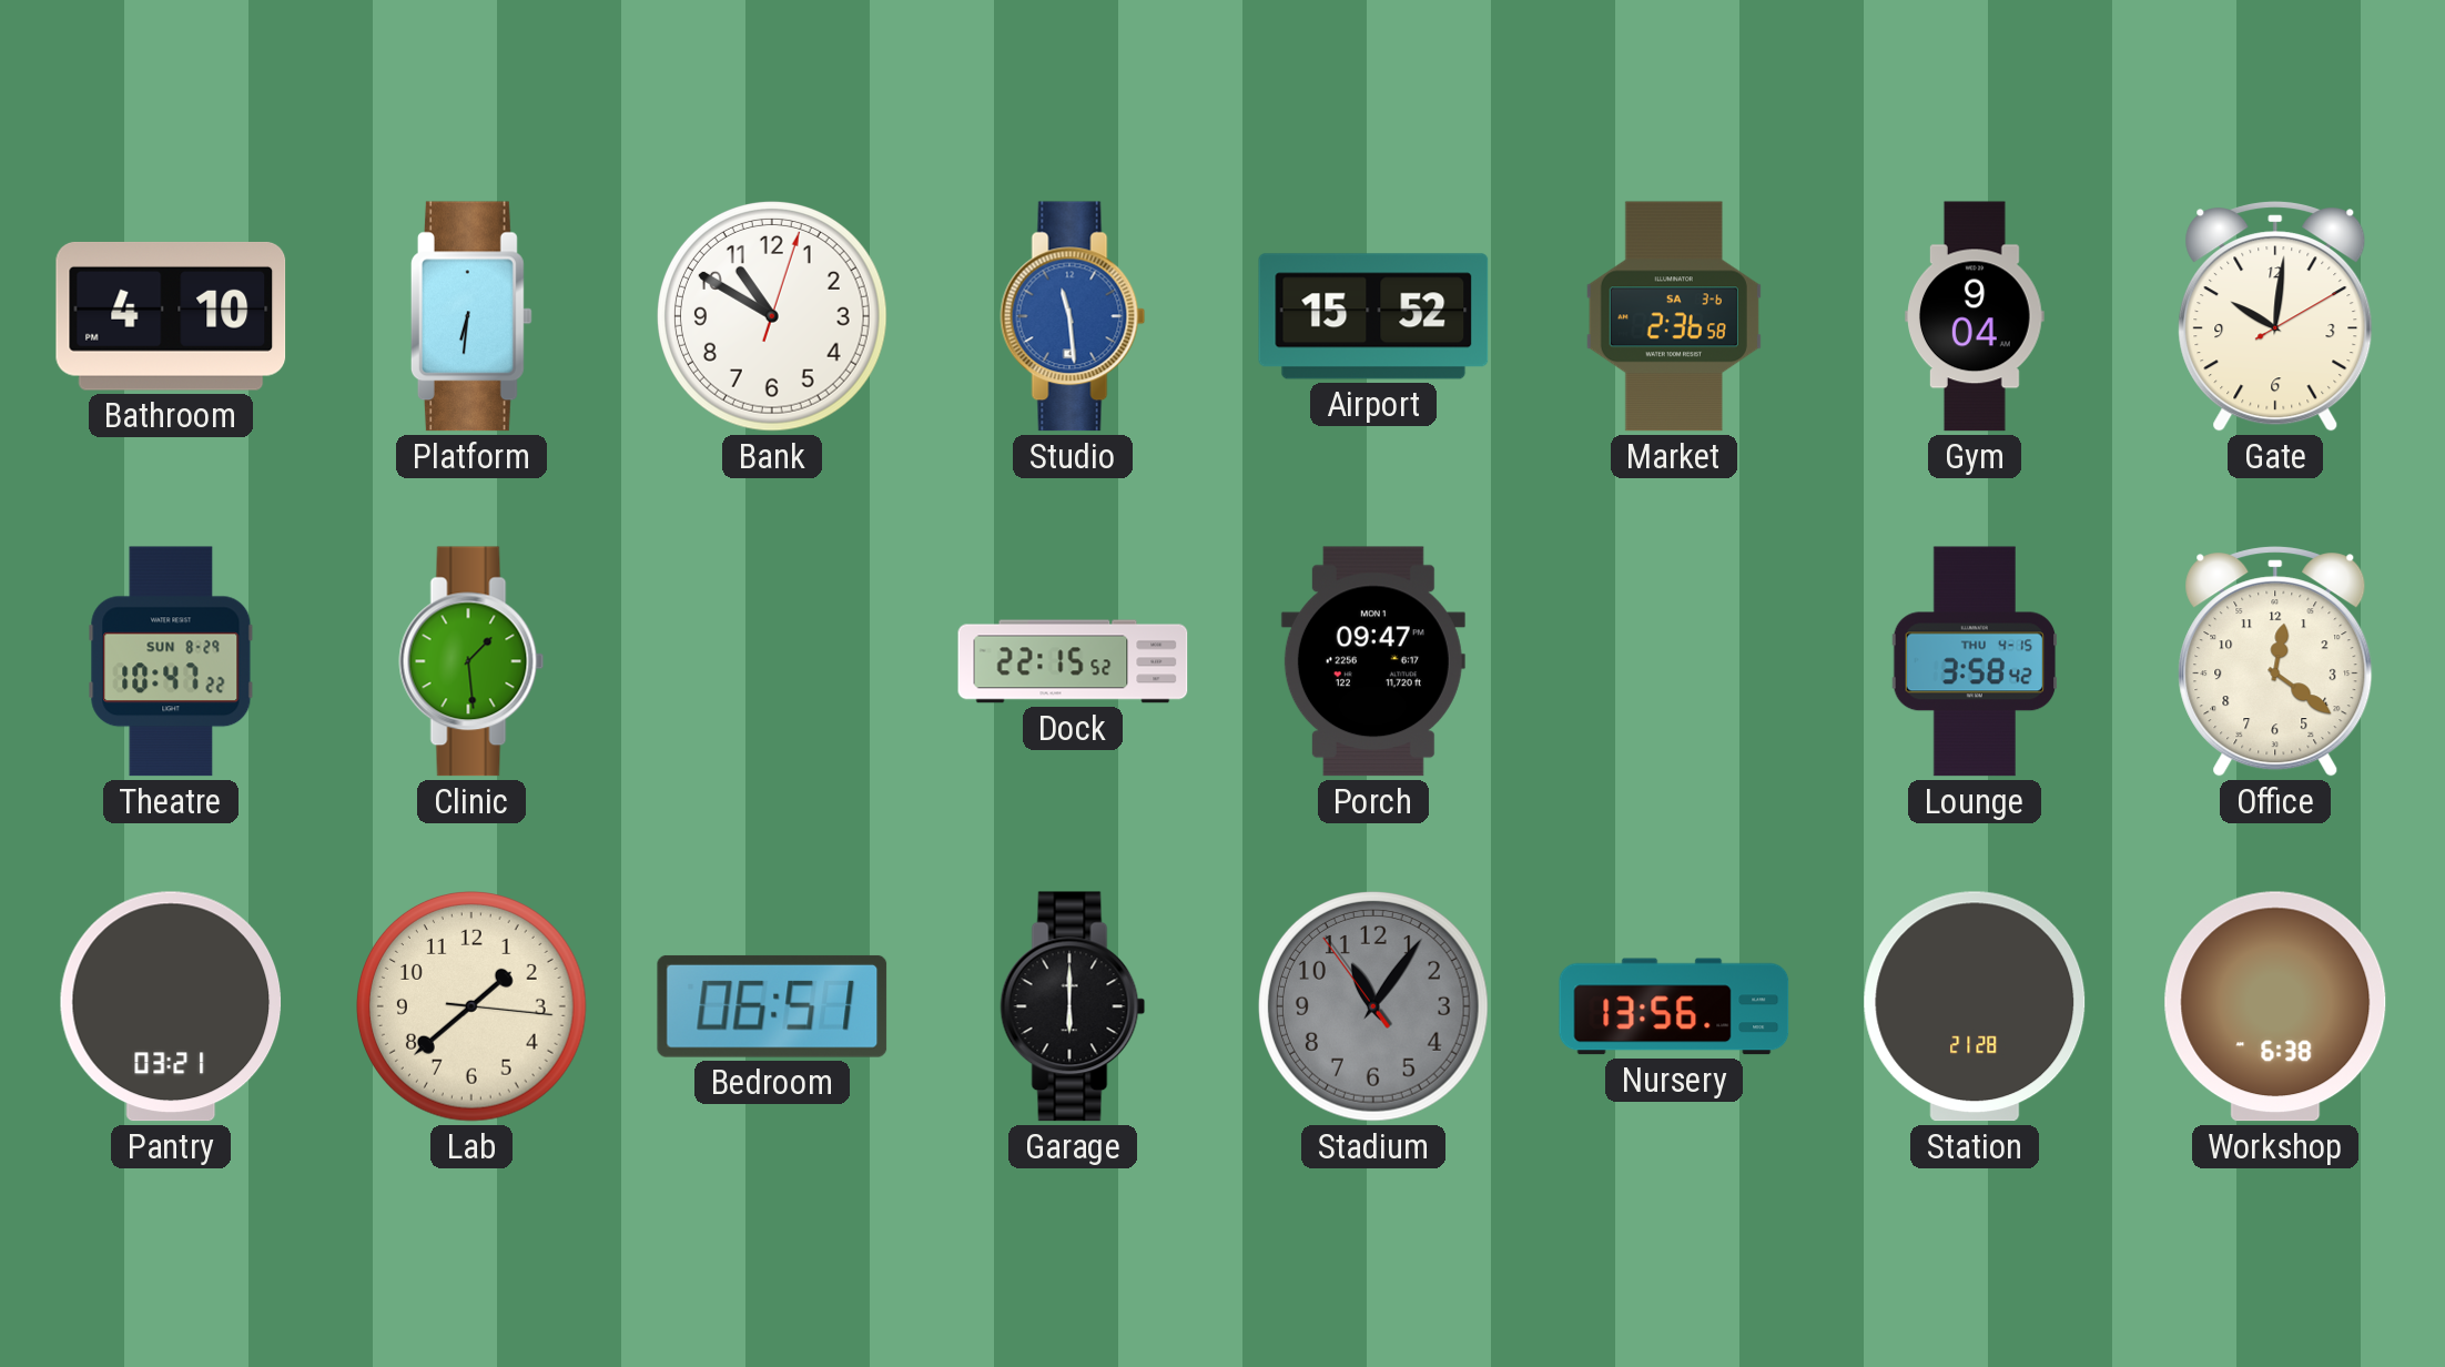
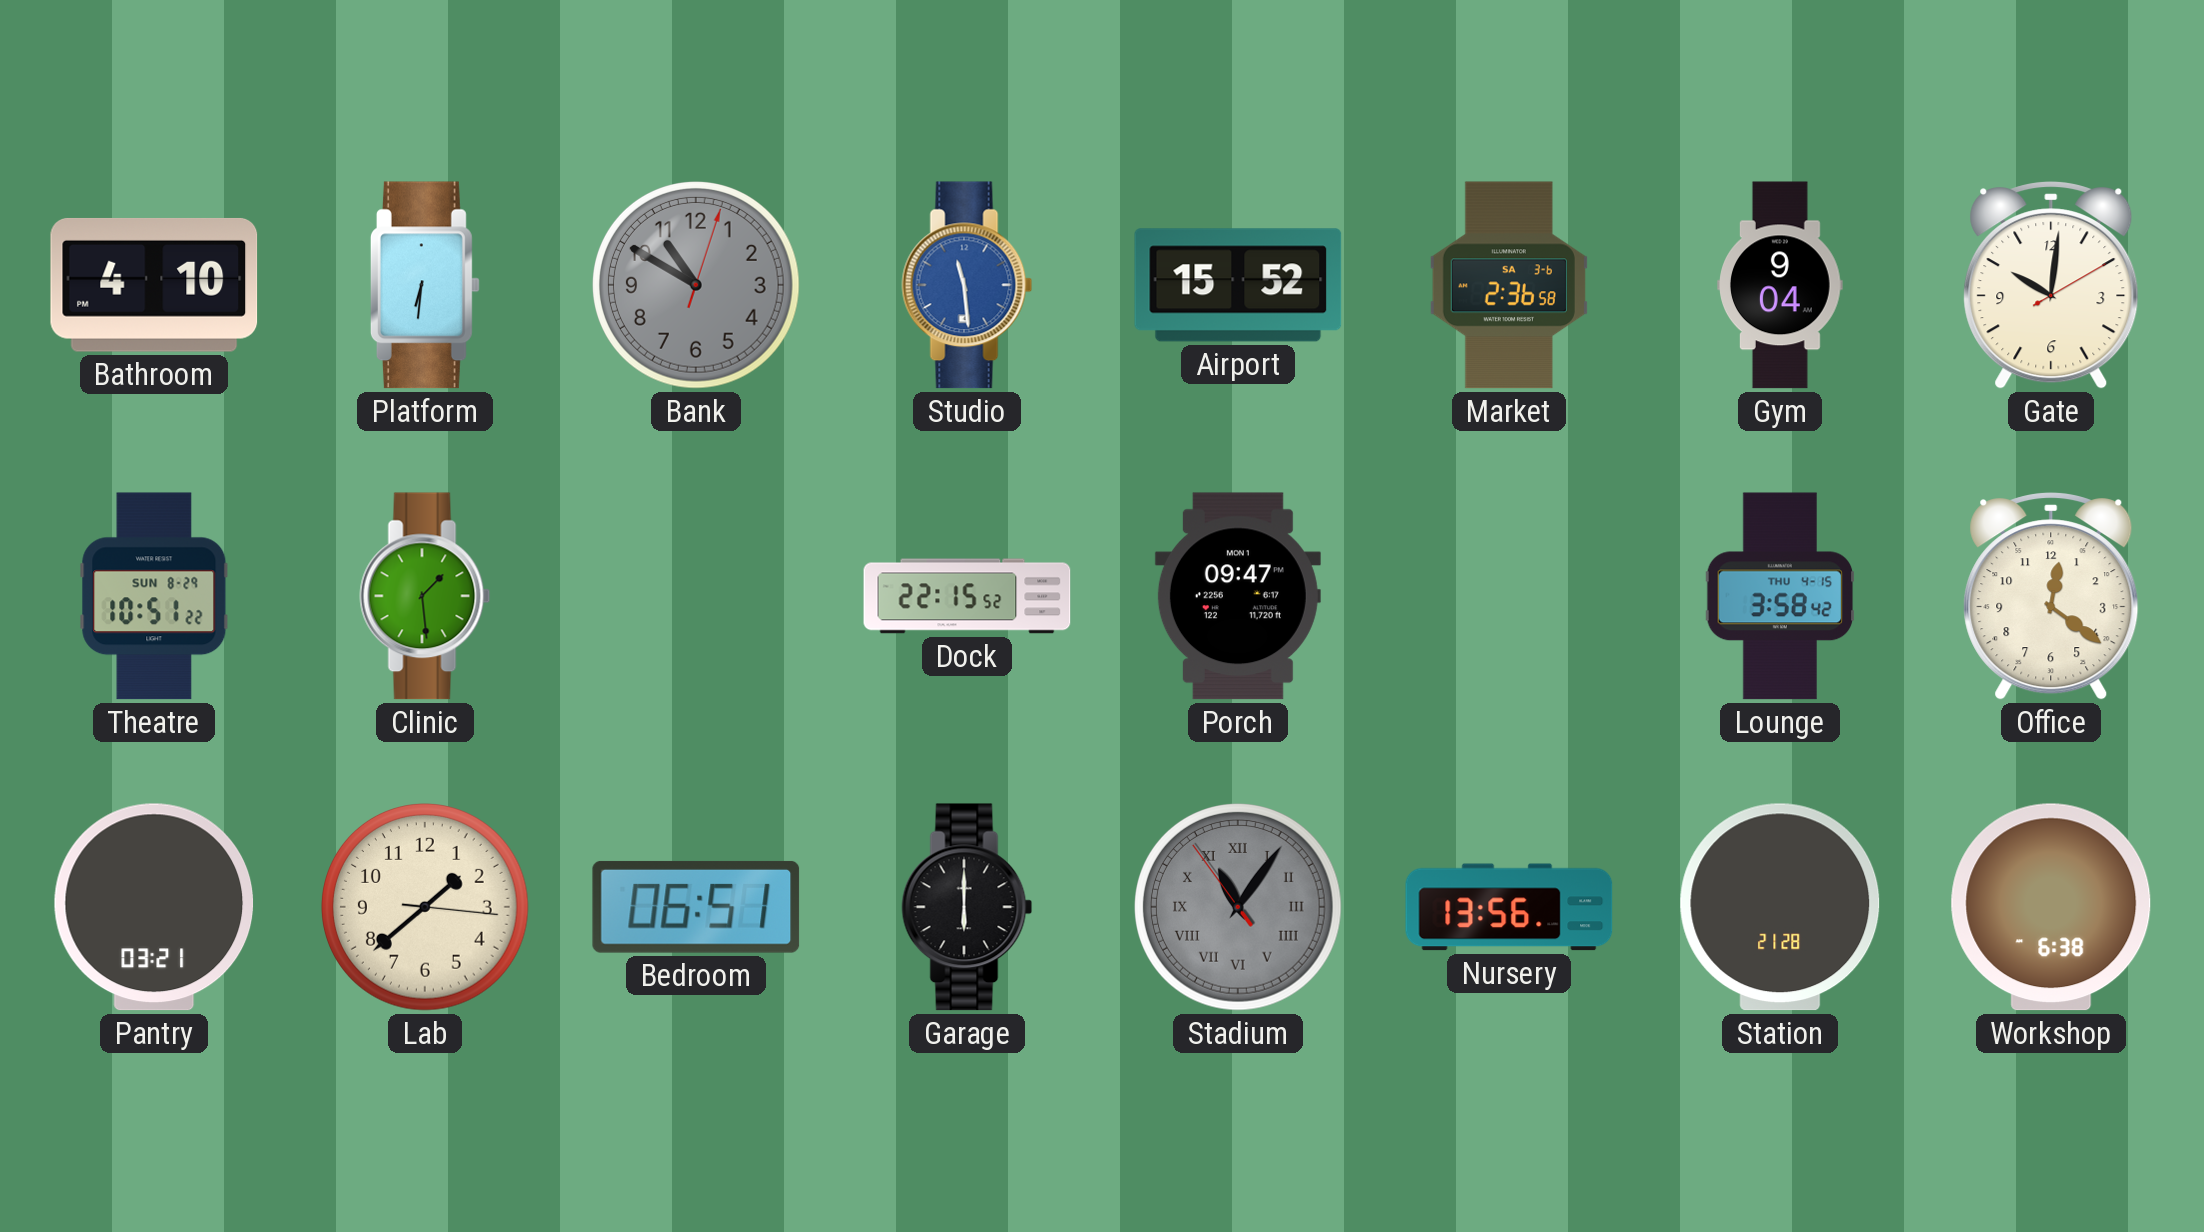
Bank dial: white -> grey
Theatre: 10:47 -> 10:51
Stadium numerals: Arabic -> Roman
